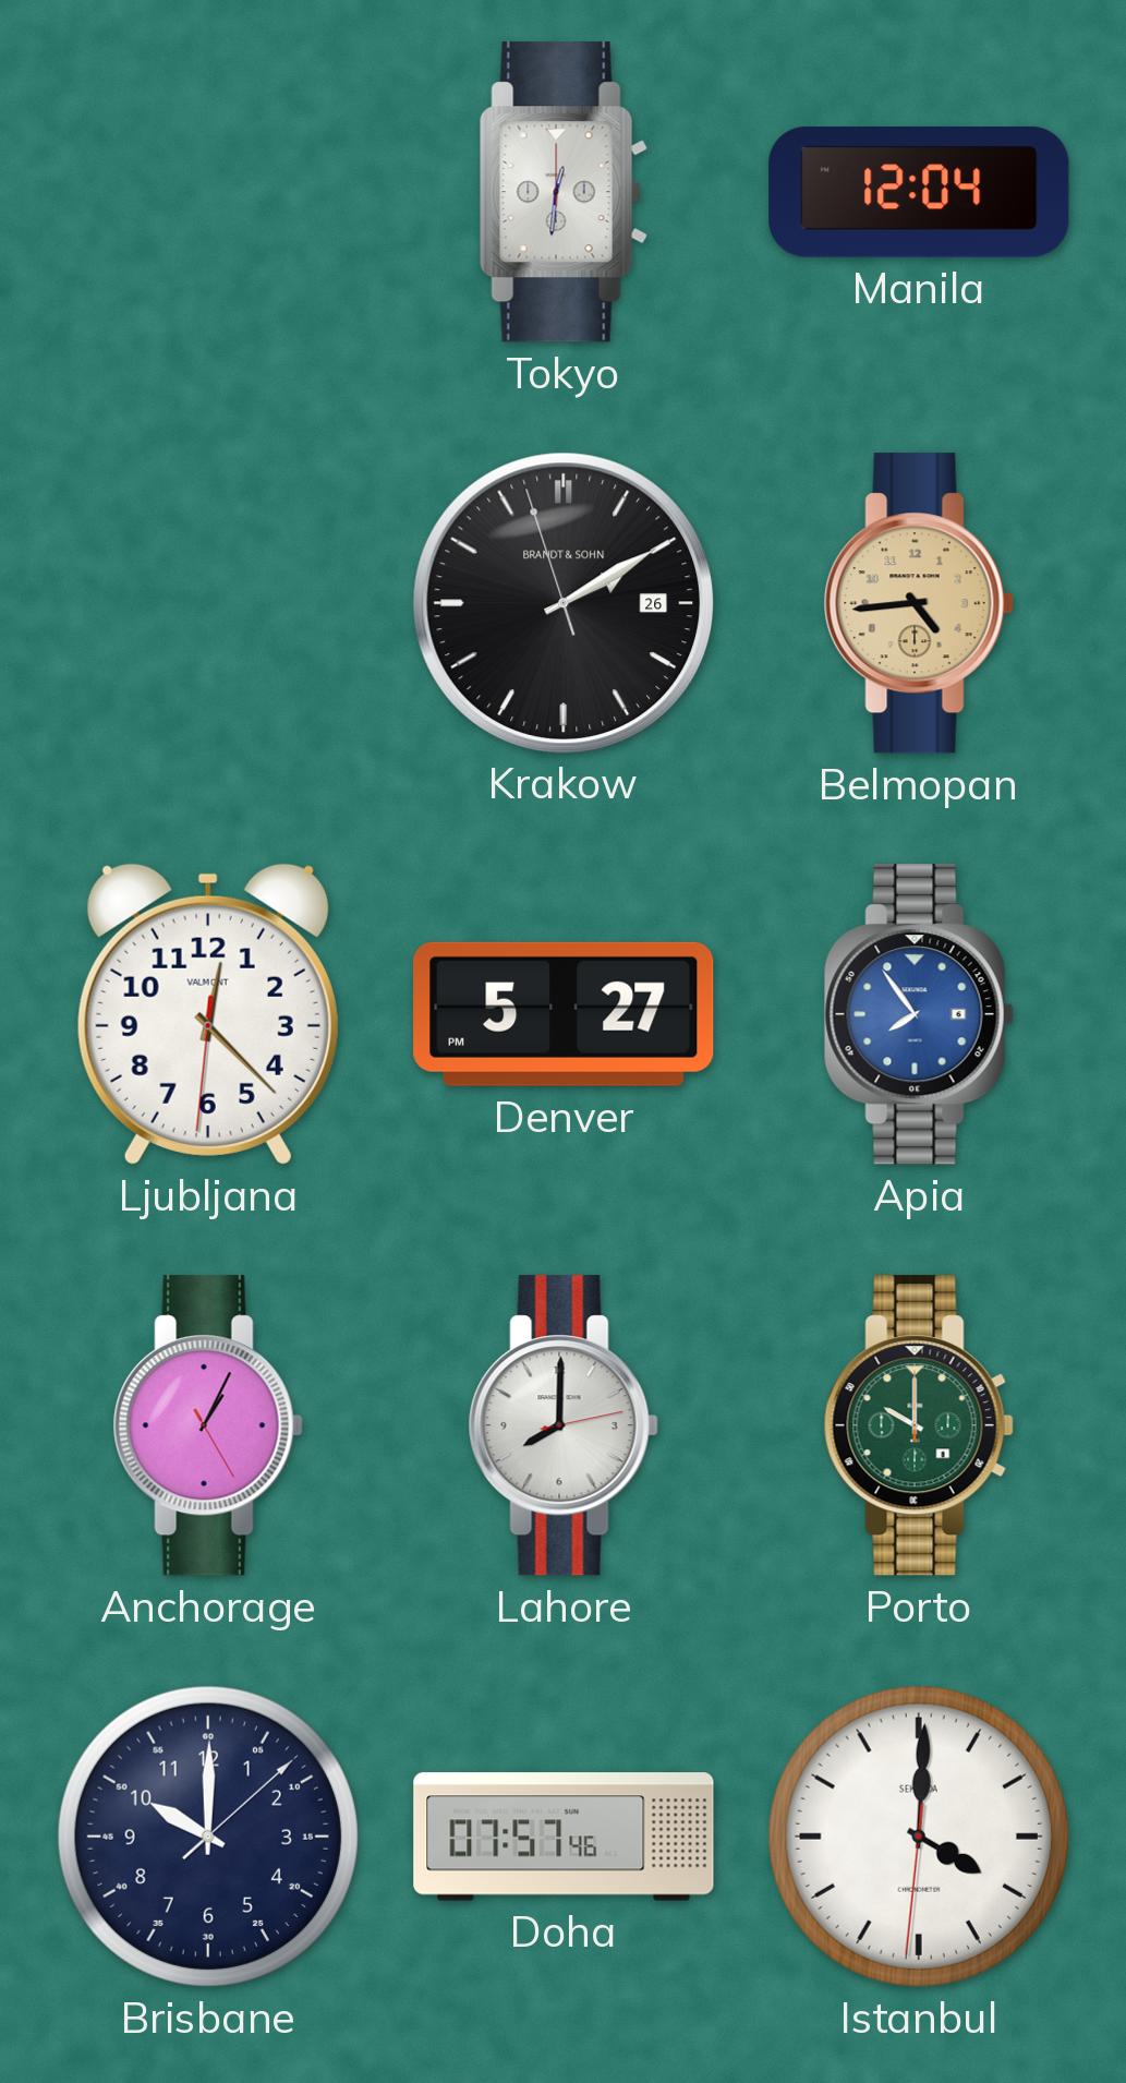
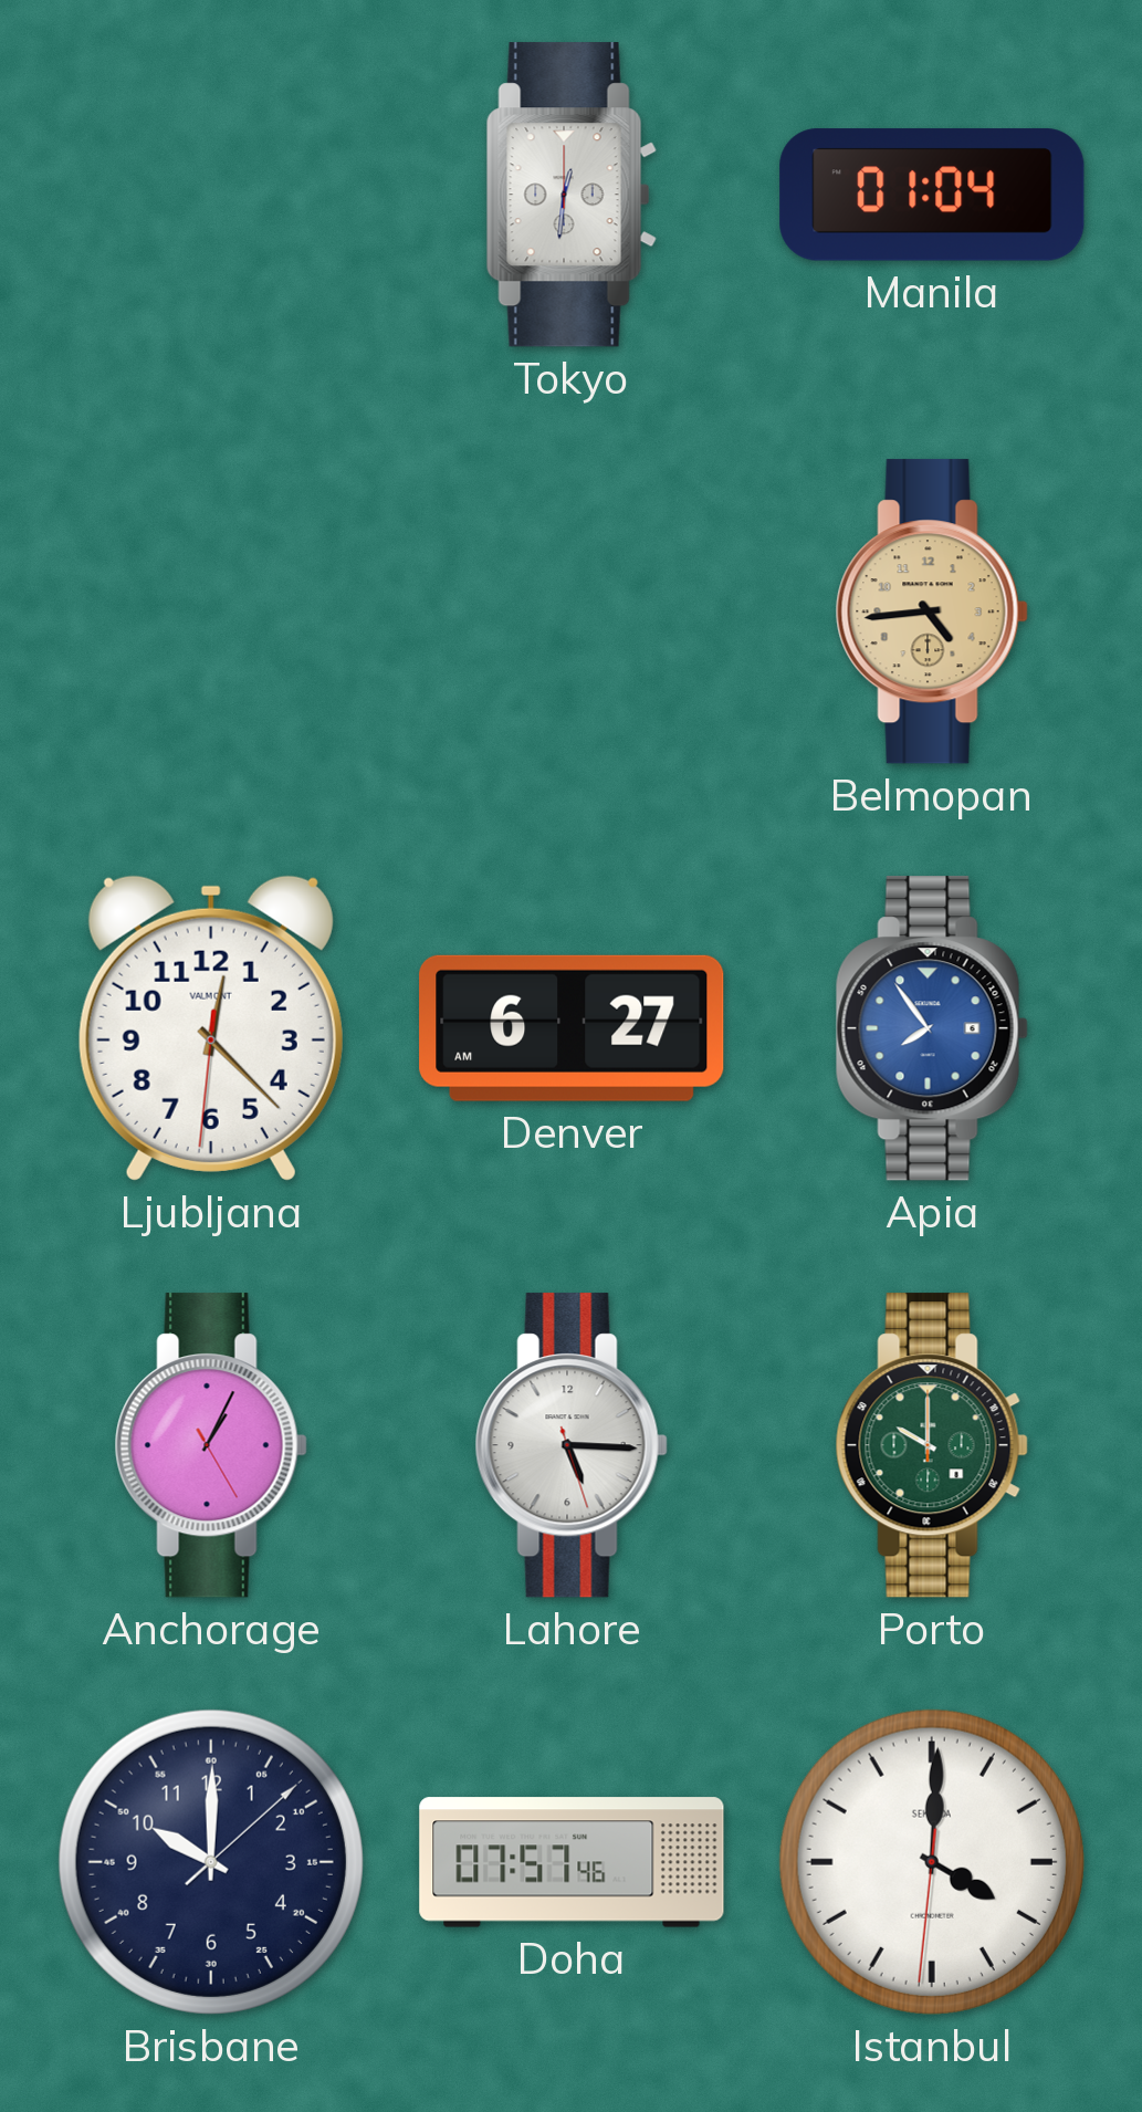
Manila: 12:04 -> 01:04
Krakow: 2:09 -> none
Denver: 5:27 -> 6:27
Lahore: 8:00 -> 5:15
